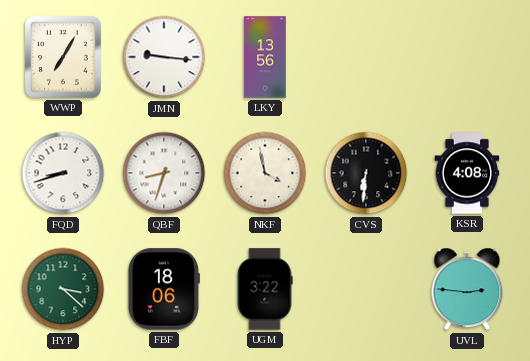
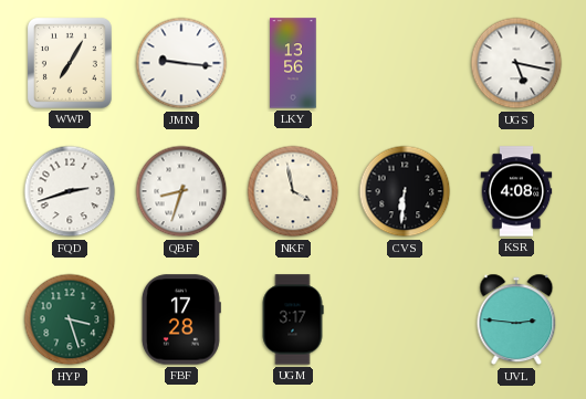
UGS: none -> 5:17
FQD: 8:42 -> 2:42
HYP: 3:22 -> 3:27
FBF: 18:06 -> 17:28
UGM: 3:22 -> 3:17
